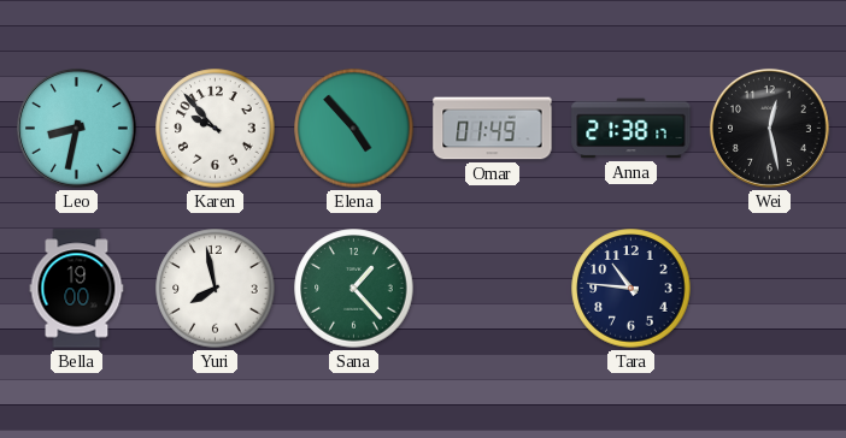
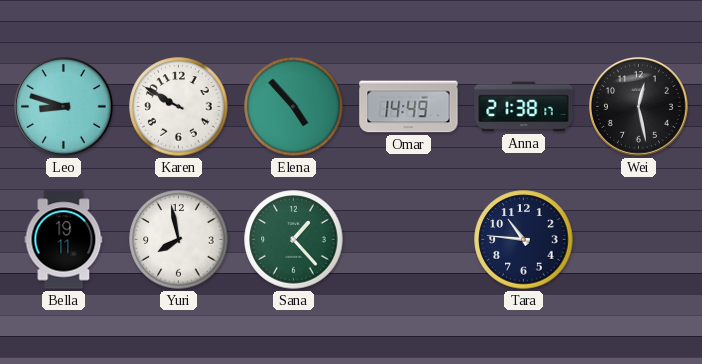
Leo: 8:32 -> 8:48
Karen: 9:53 -> 9:50
Omar: 01:49 -> 14:49
Bella: 19:00 -> 19:11
